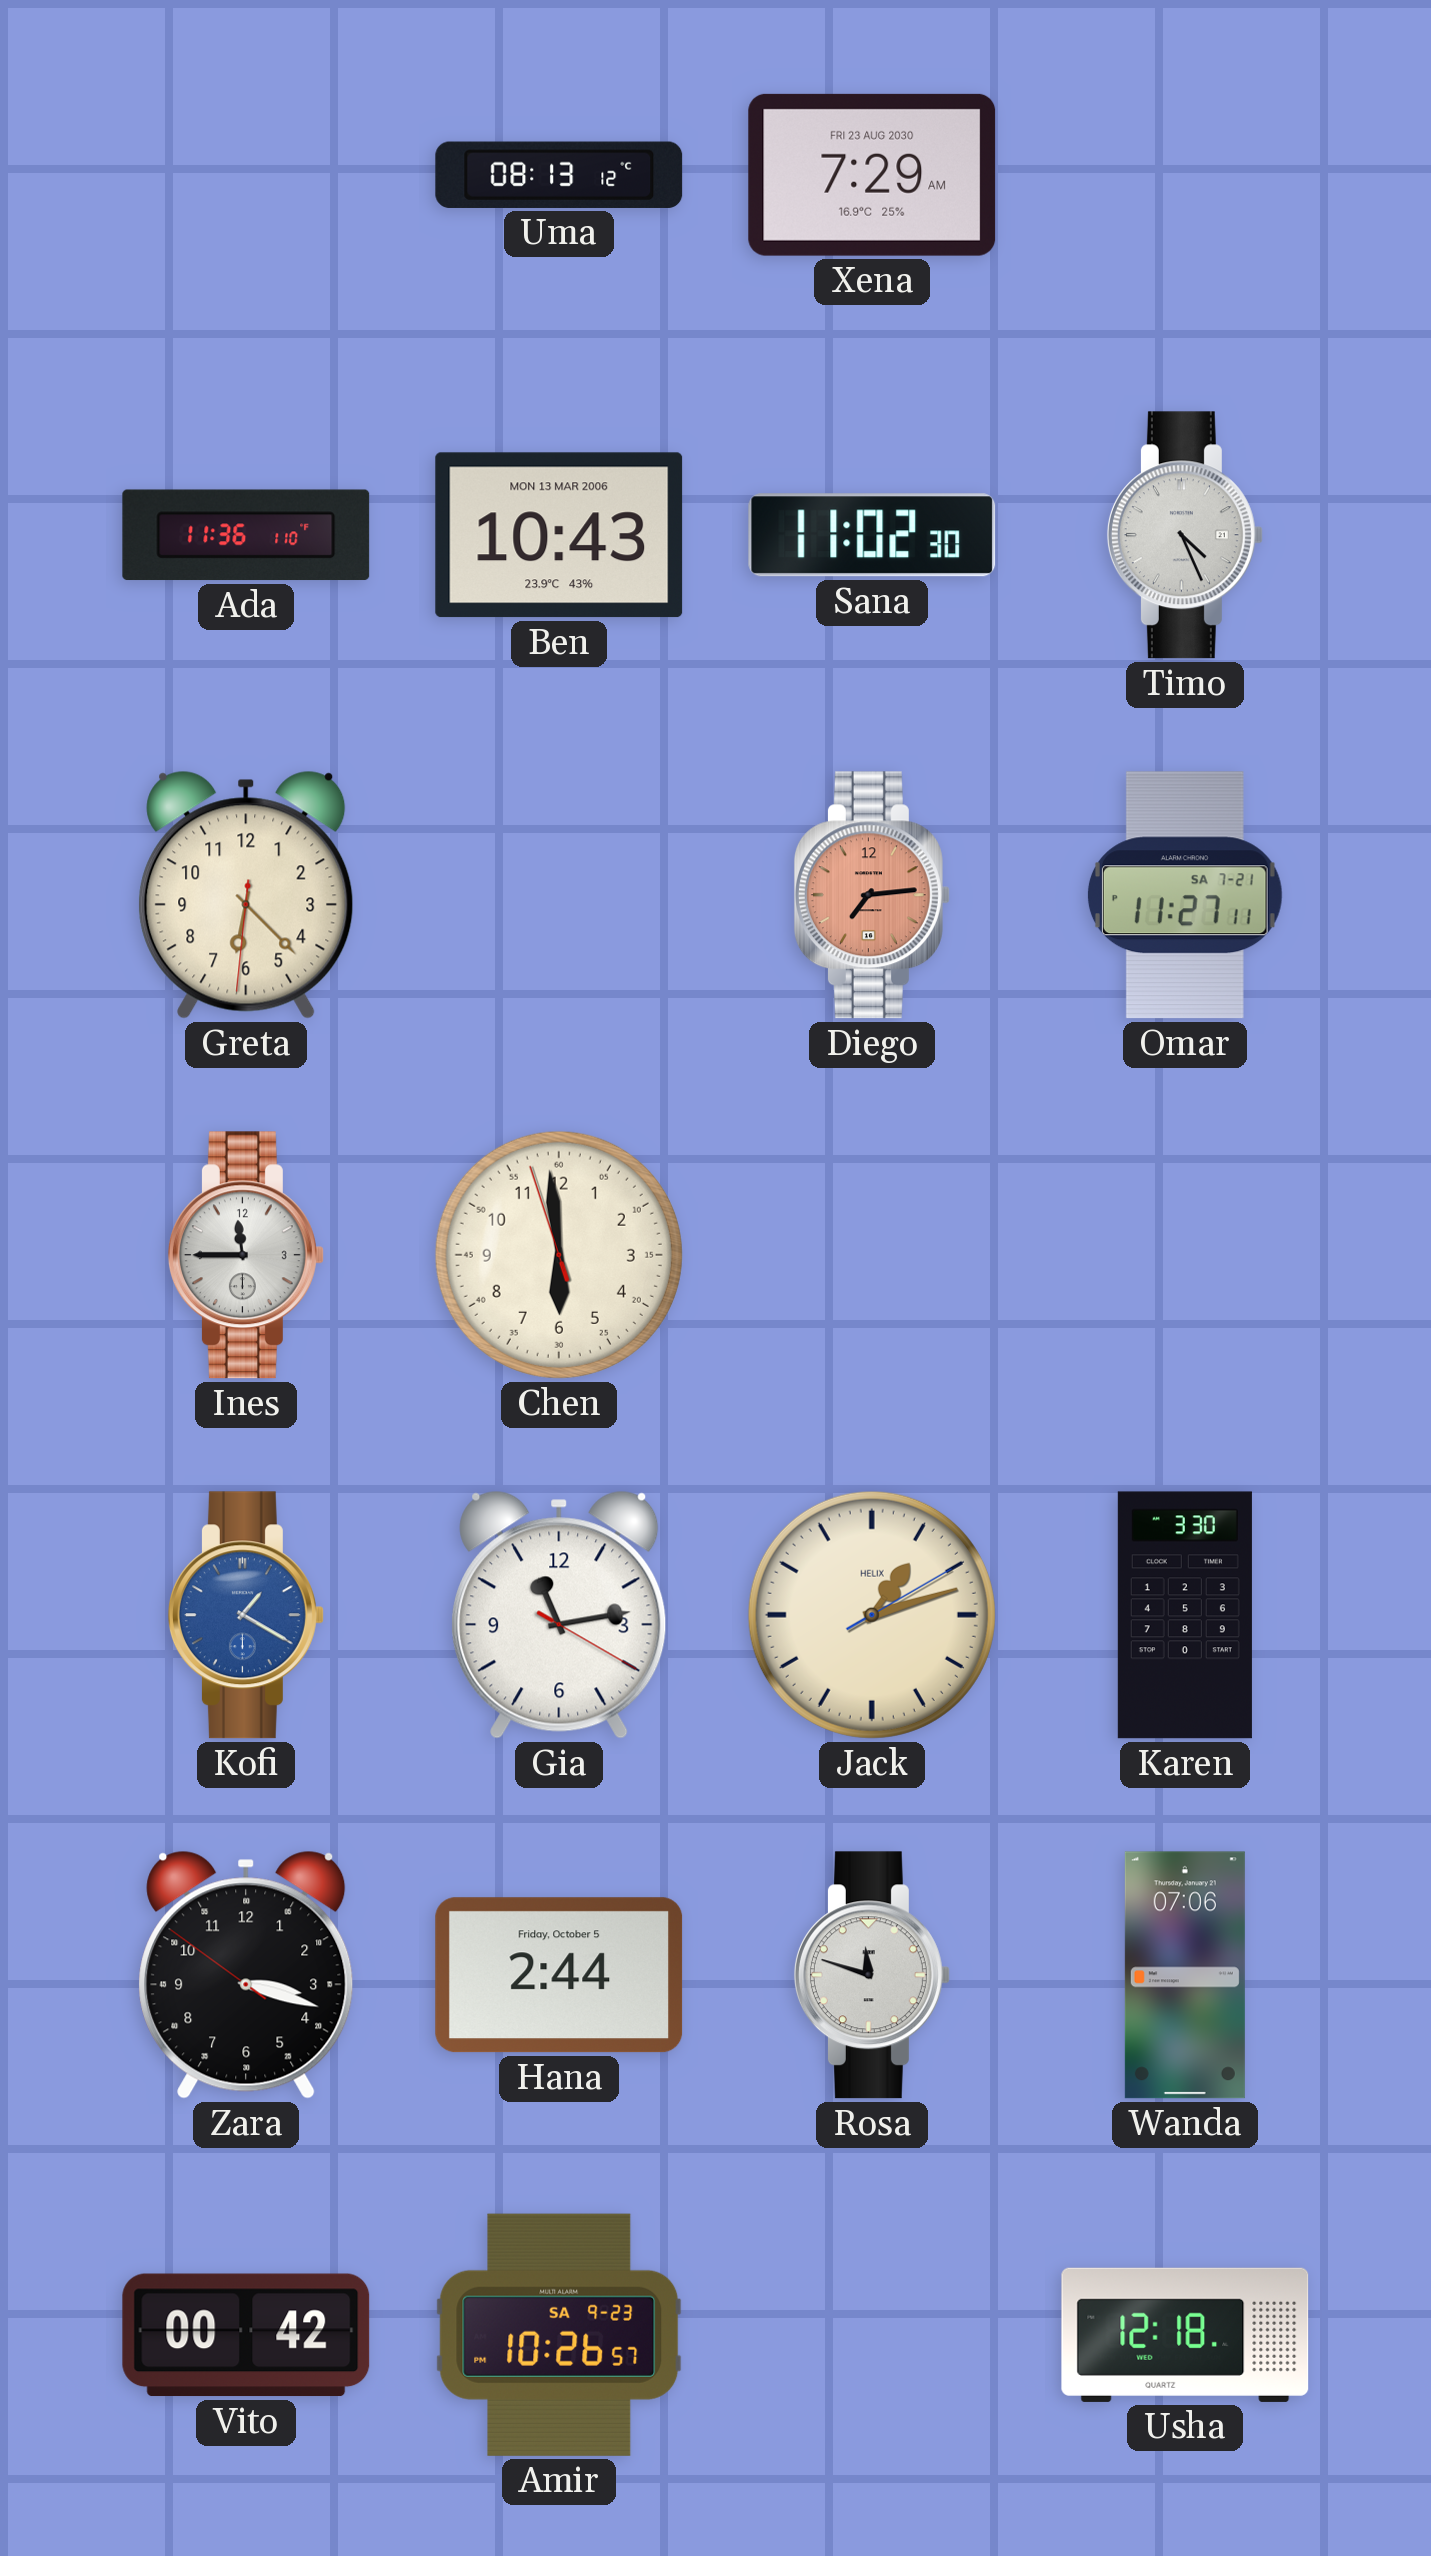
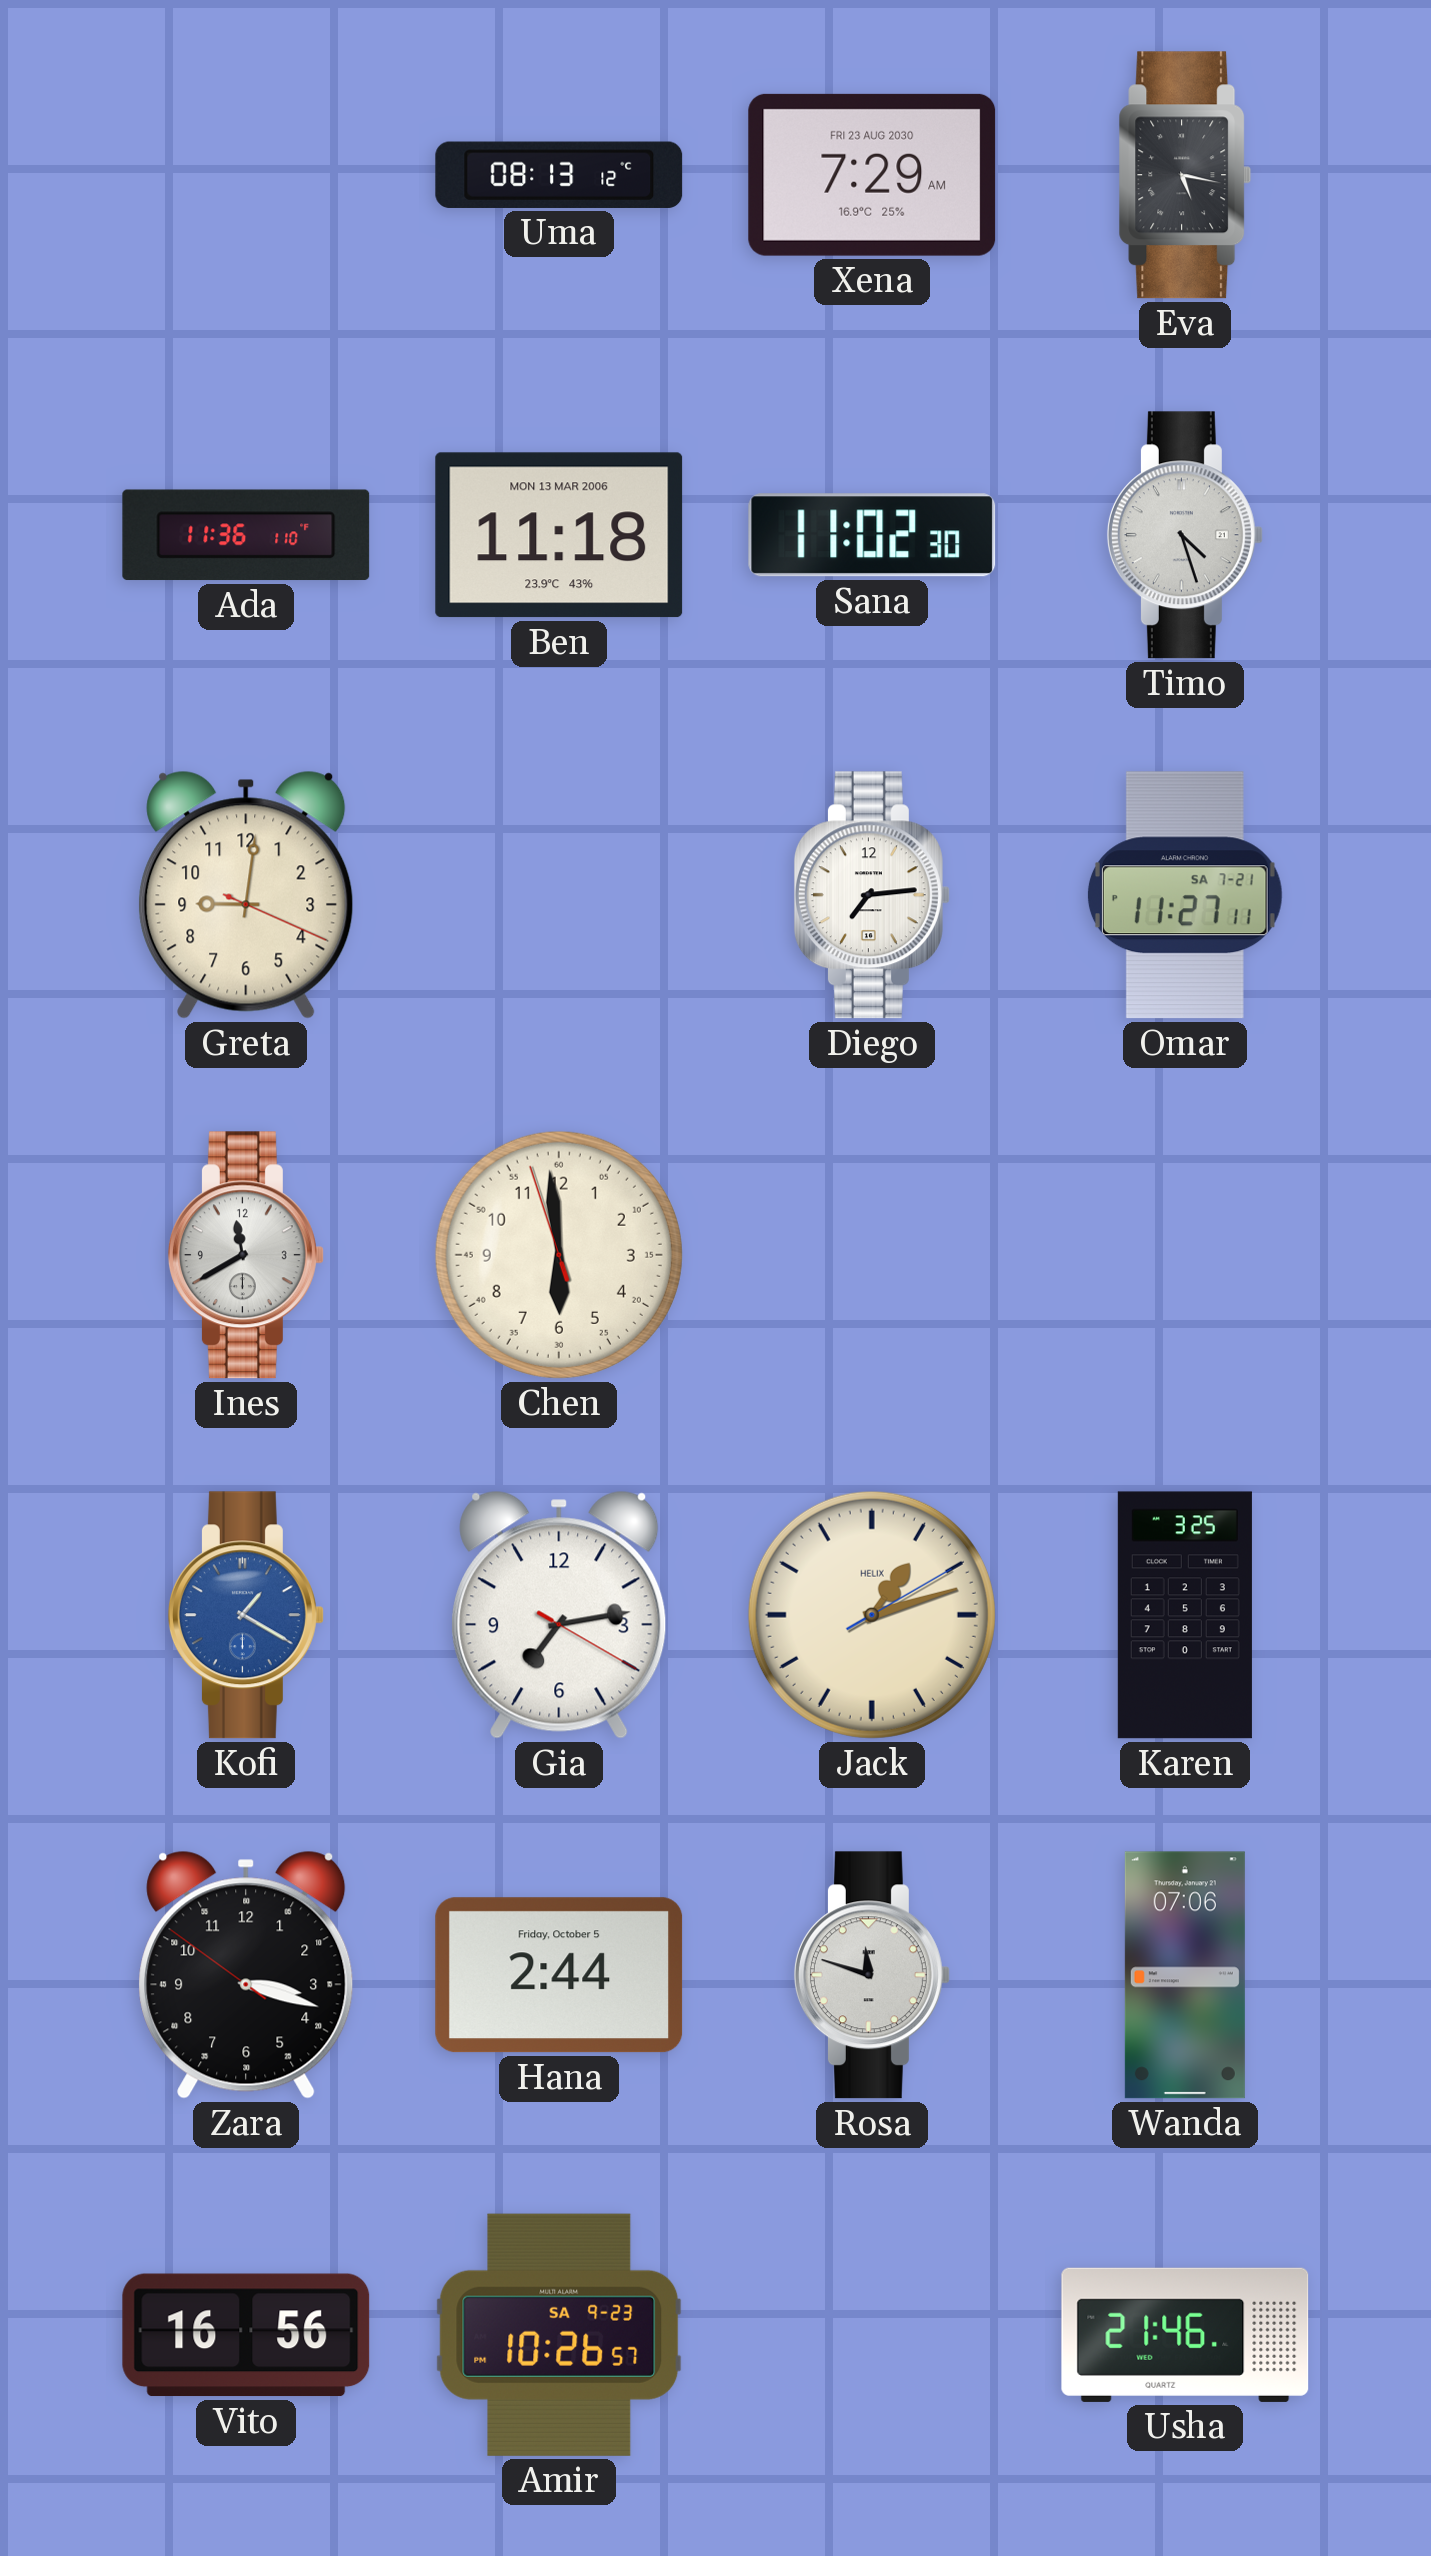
Eva: none -> 5:17
Ben: 10:43 -> 11:18
Timo: 4:26 -> 4:27
Greta: 6:22 -> 9:01
Diego dial: salmon -> white
Ines: 11:45 -> 11:40
Gia: 11:13 -> 7:13
Karen: 3:30 -> 3:25
Vito: 00:42 -> 16:56
Usha: 12:18 -> 21:46
